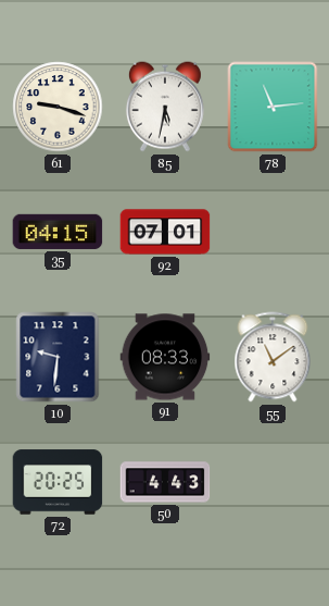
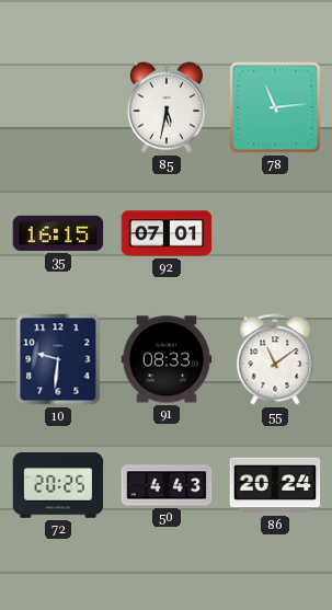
61: 9:18 -> none
35: 04:15 -> 16:15
86: none -> 20:24
